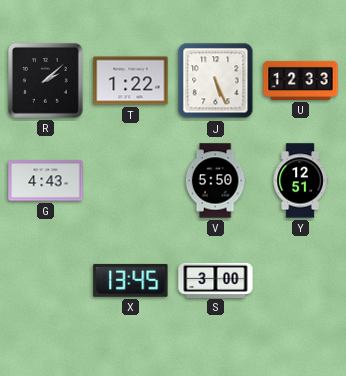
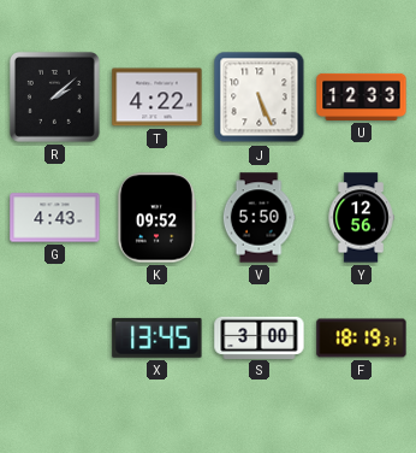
T: 1:22 -> 4:22
K: none -> 09:52
Y: 12:51 -> 12:56
F: none -> 18:19
